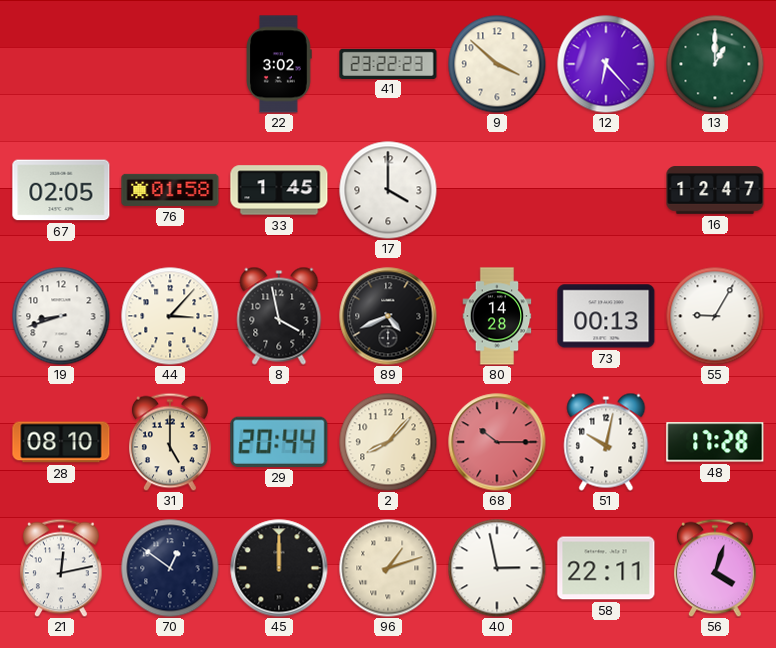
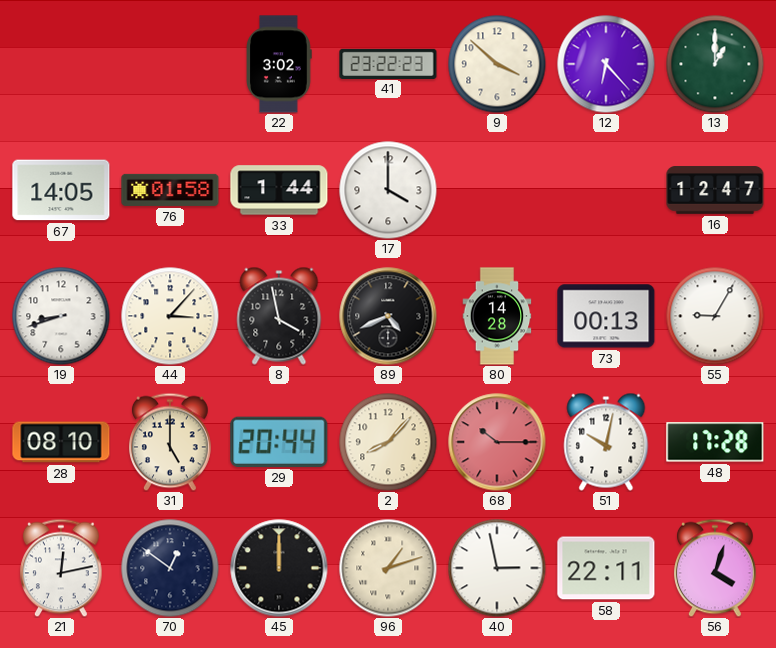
67: 02:05 -> 14:05
33: 1:45 -> 1:44
